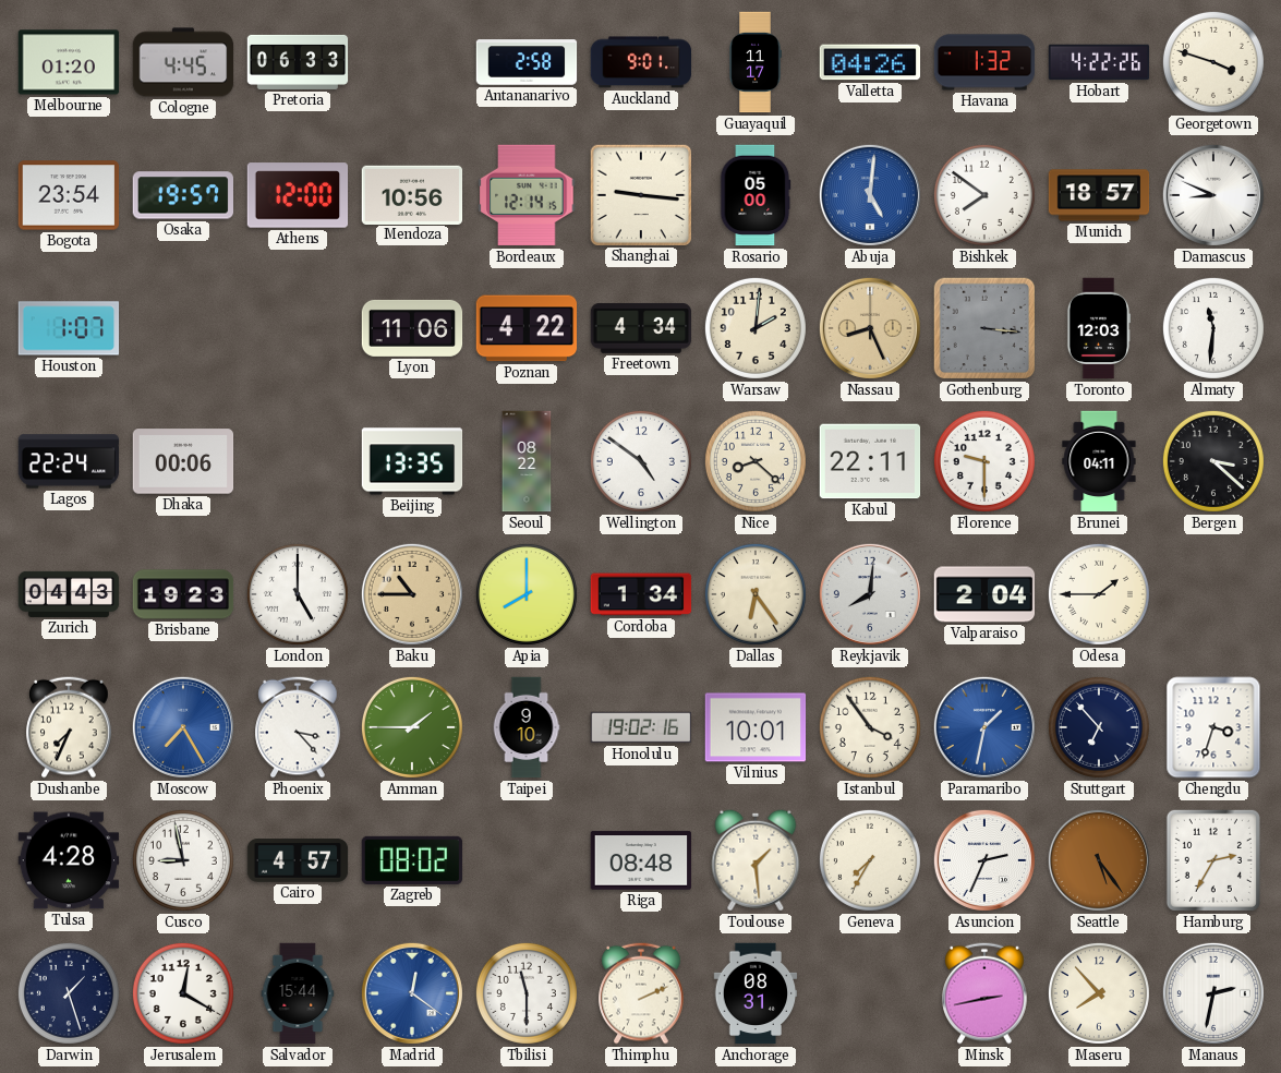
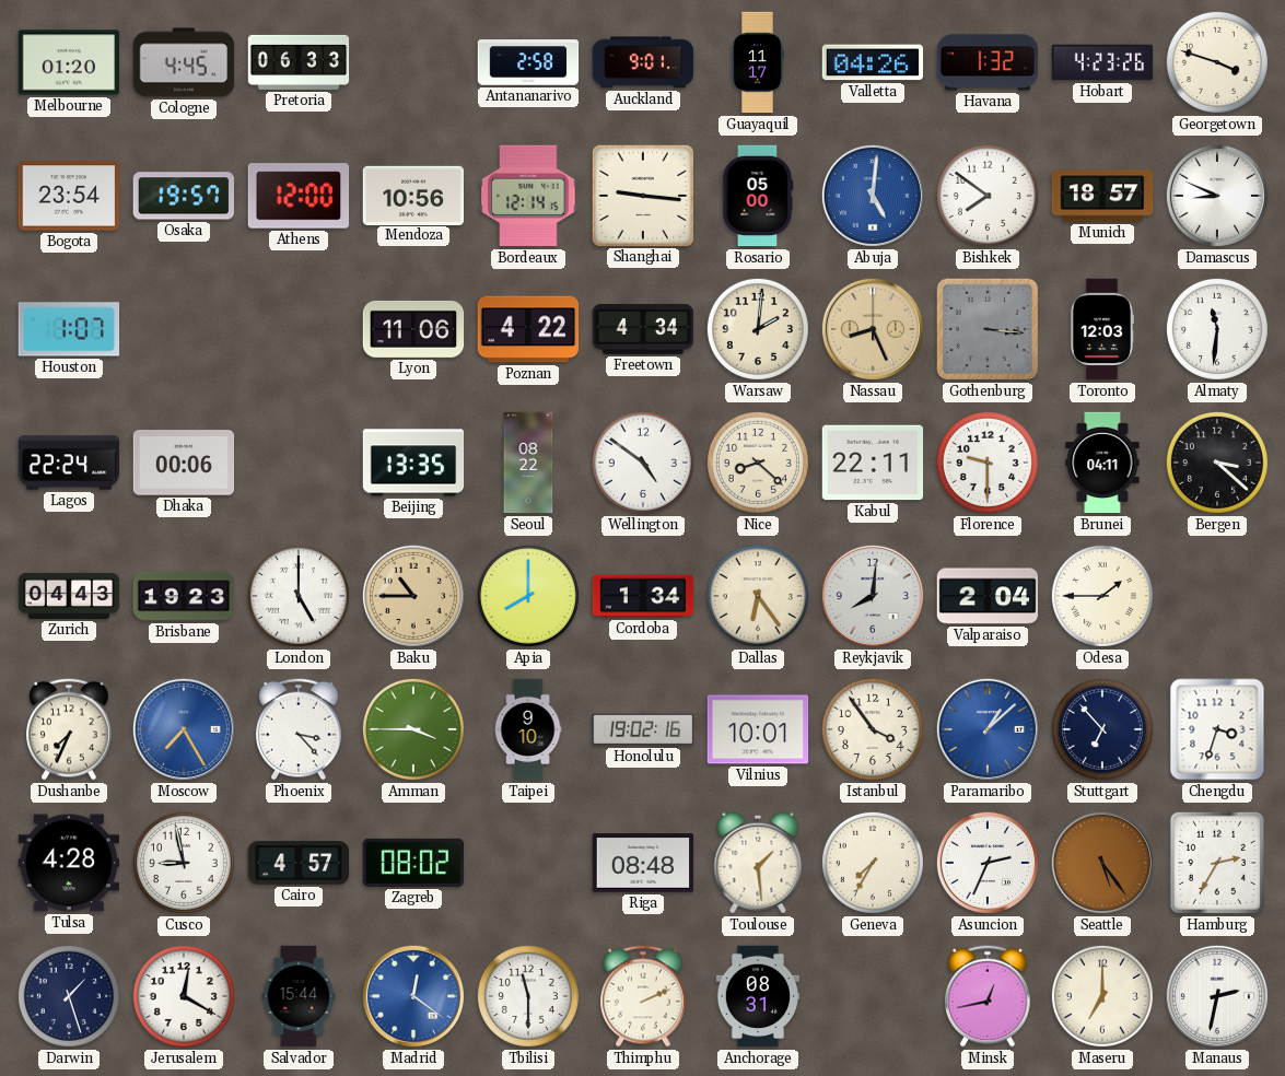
Hobart: 4:22 -> 4:23
Amman: 1:45 -> 3:45
Paramaribo: 1:32 -> 1:08
Minsk: 2:43 -> 12:43
Maseru: 7:53 -> 7:00
